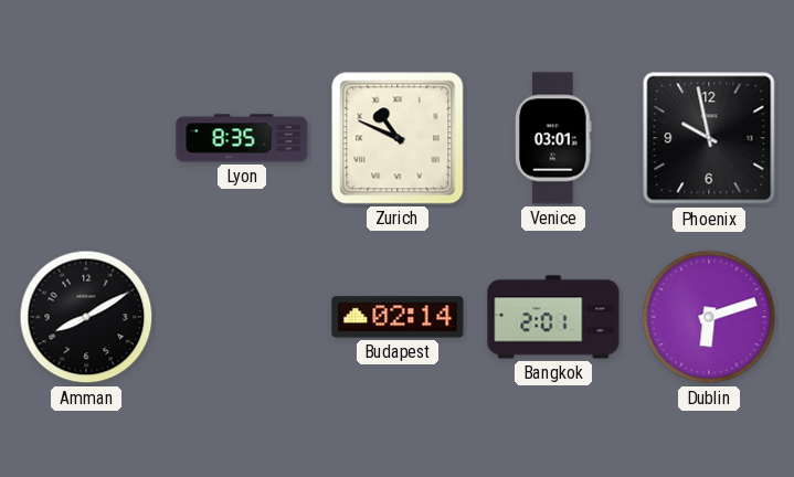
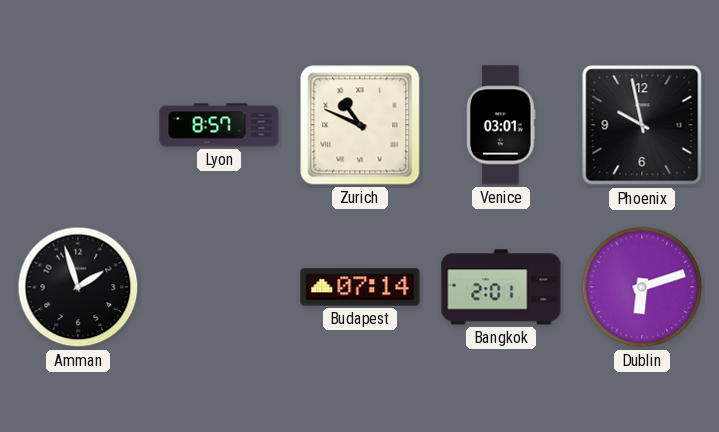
Lyon: 8:35 -> 8:57
Amman: 8:10 -> 1:57
Budapest: 02:14 -> 07:14
